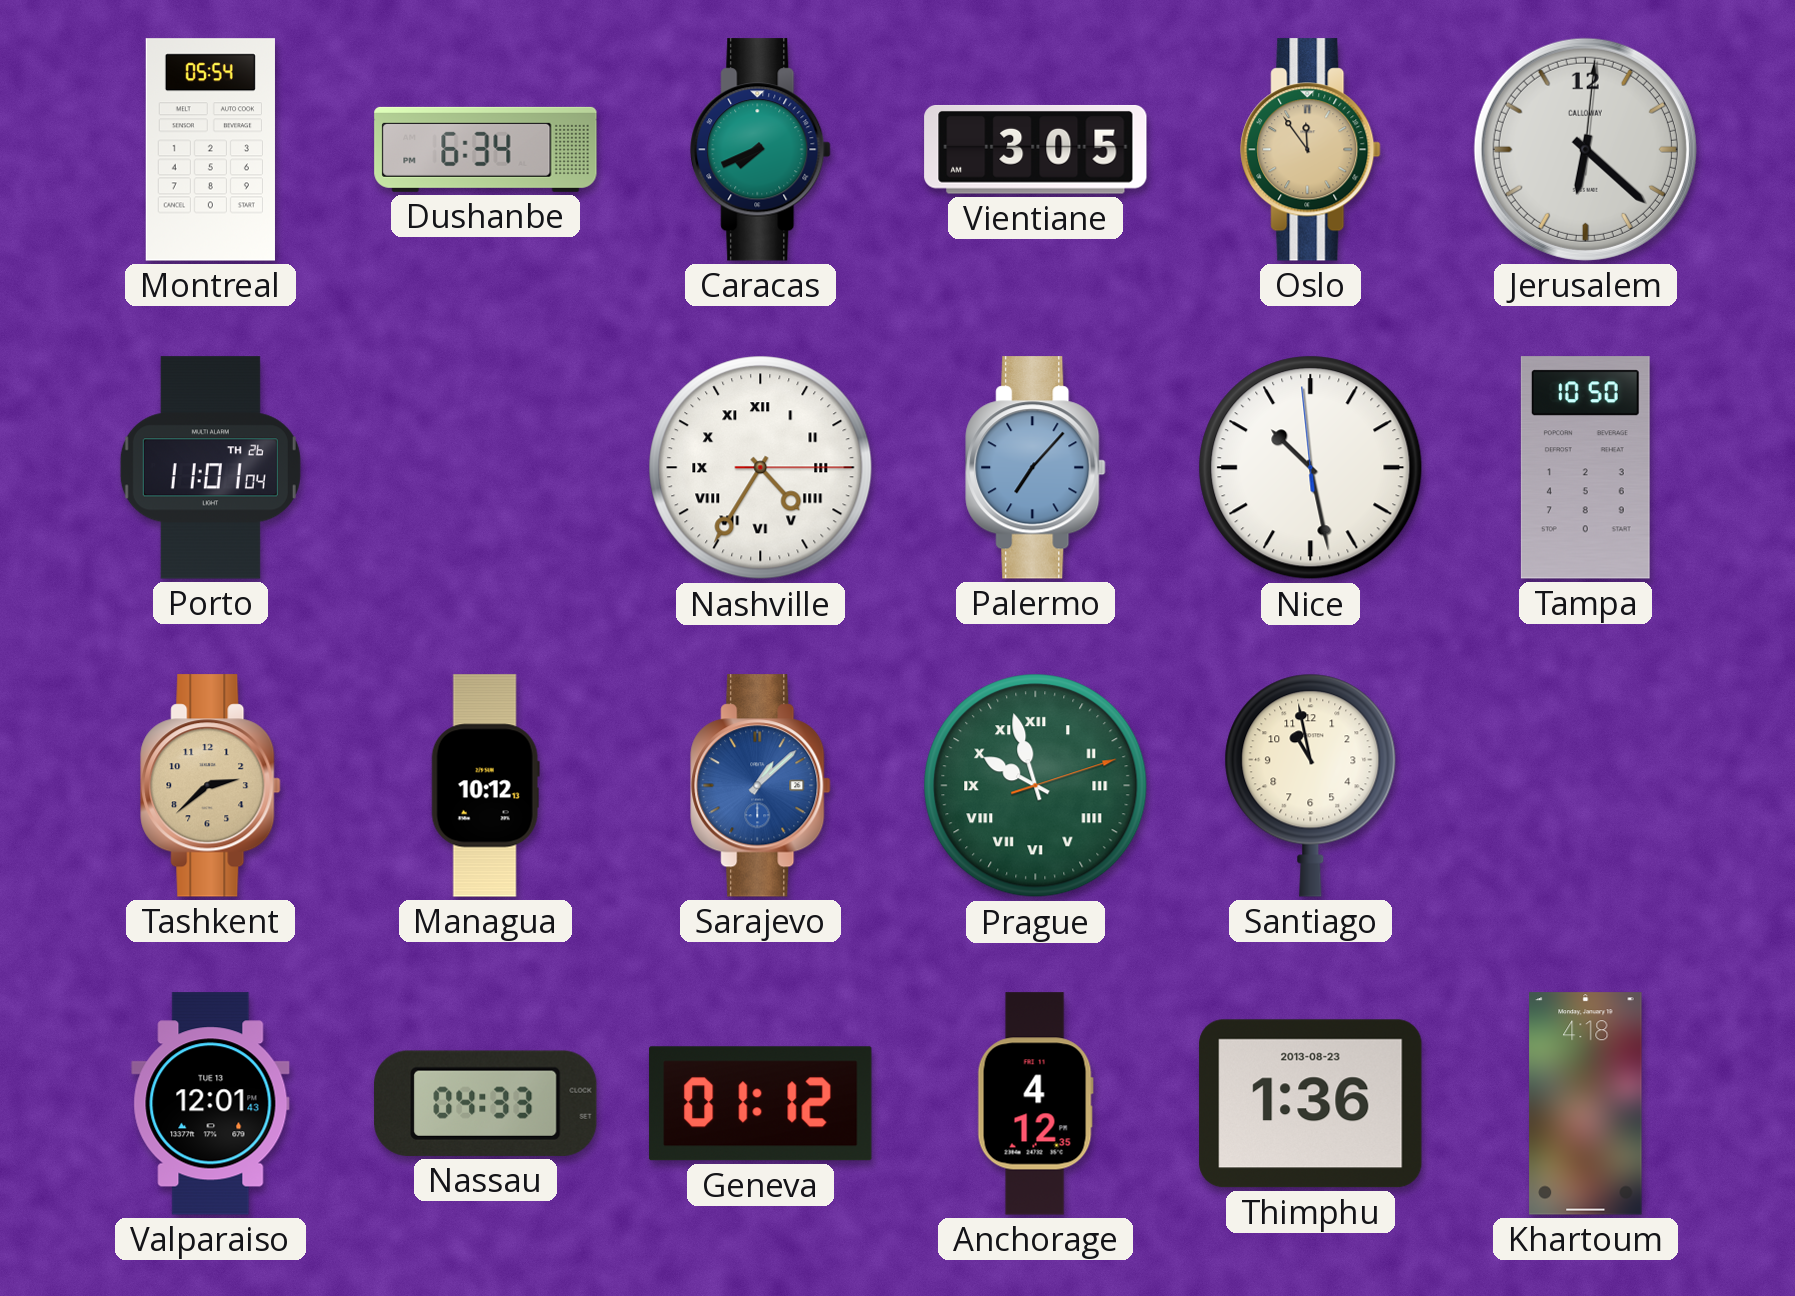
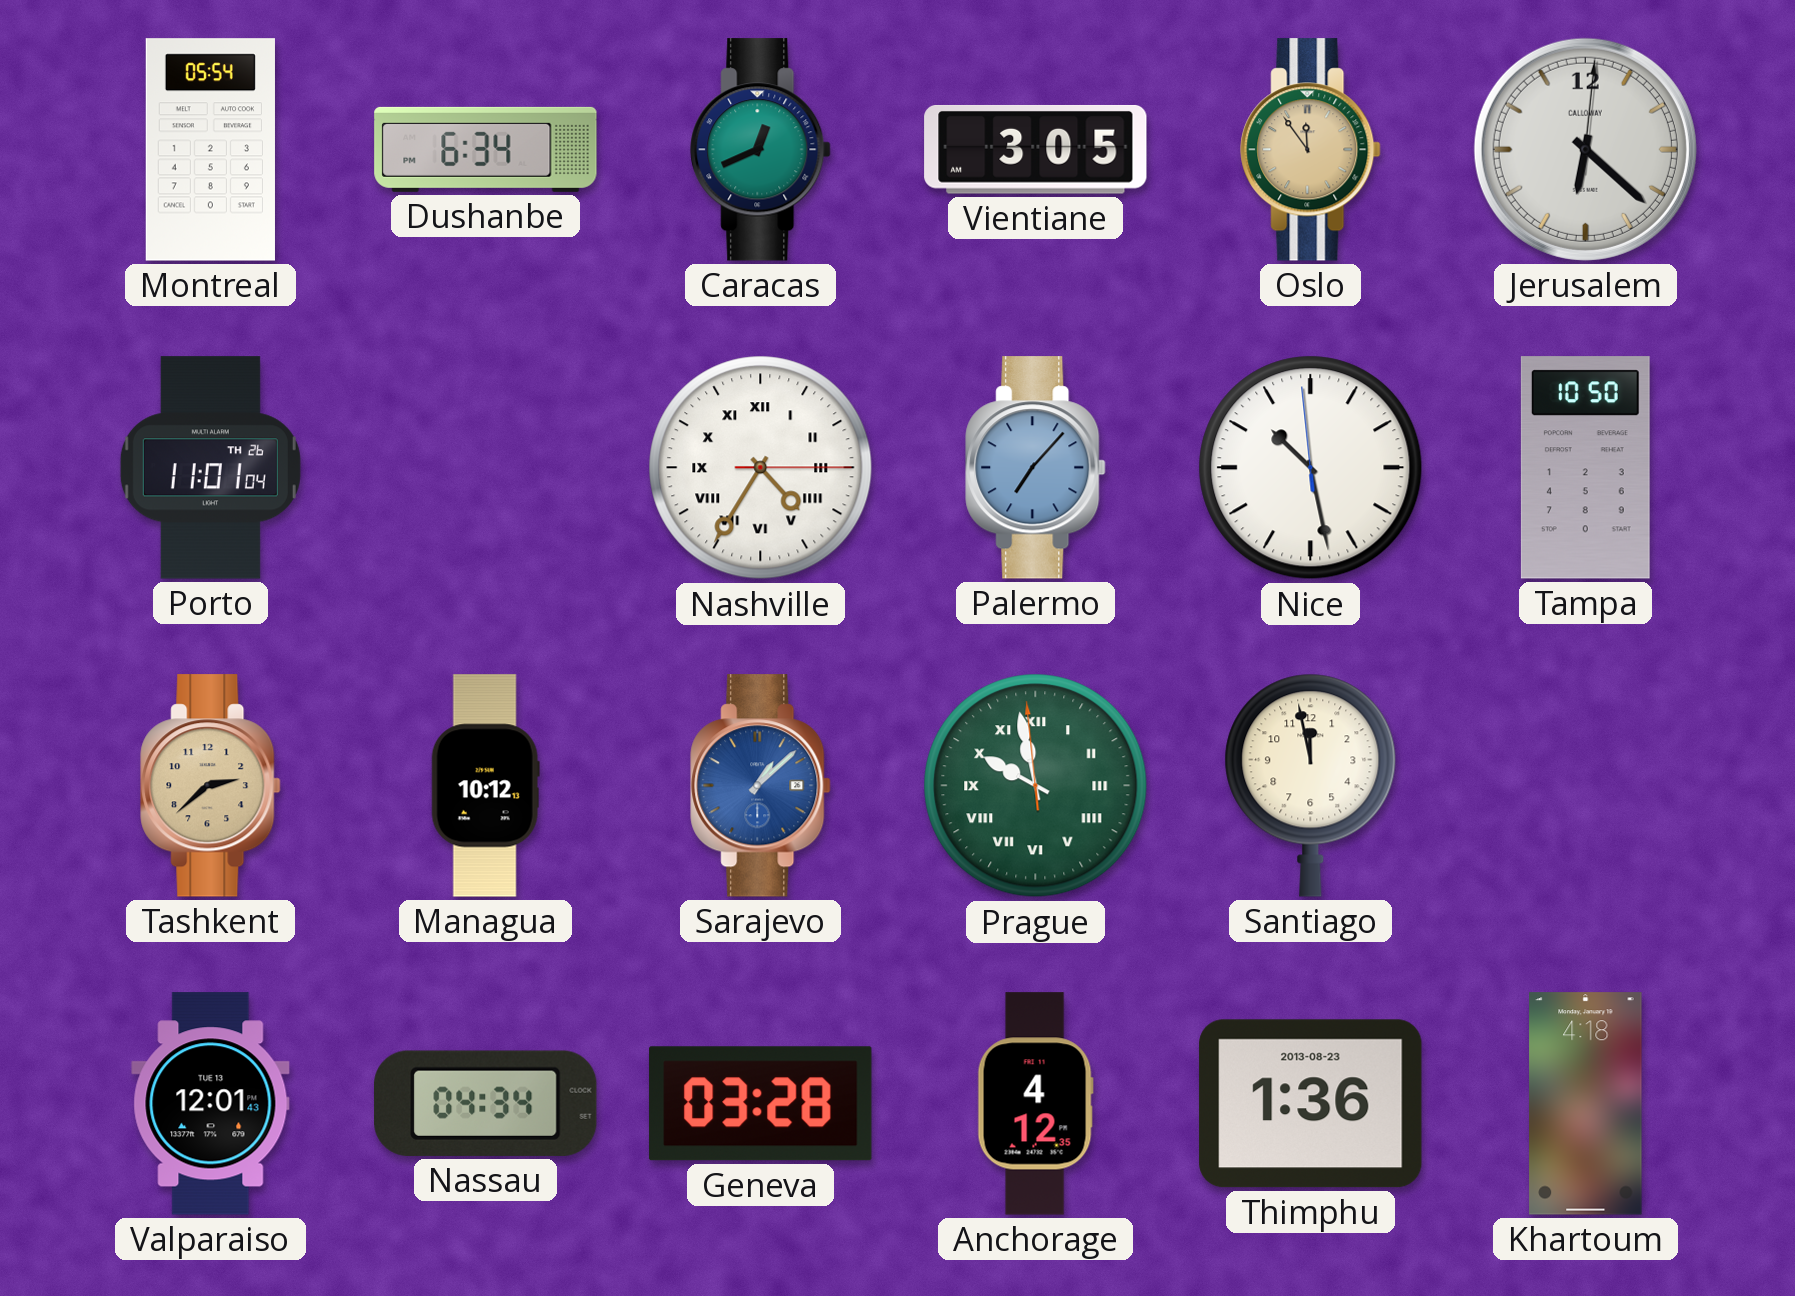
Caracas: 7:41 -> 12:41
Prague: 9:57:12 -> 9:57:59
Santiago: 10:58 -> 11:58
Nassau: 04:33 -> 04:34
Geneva: 01:12 -> 03:28
